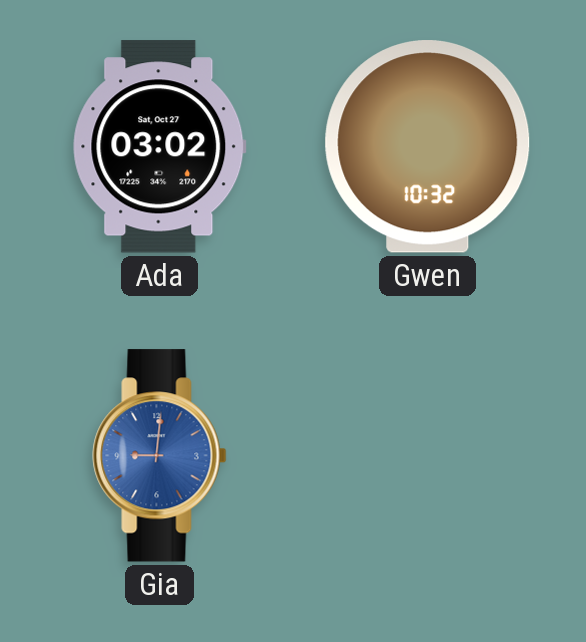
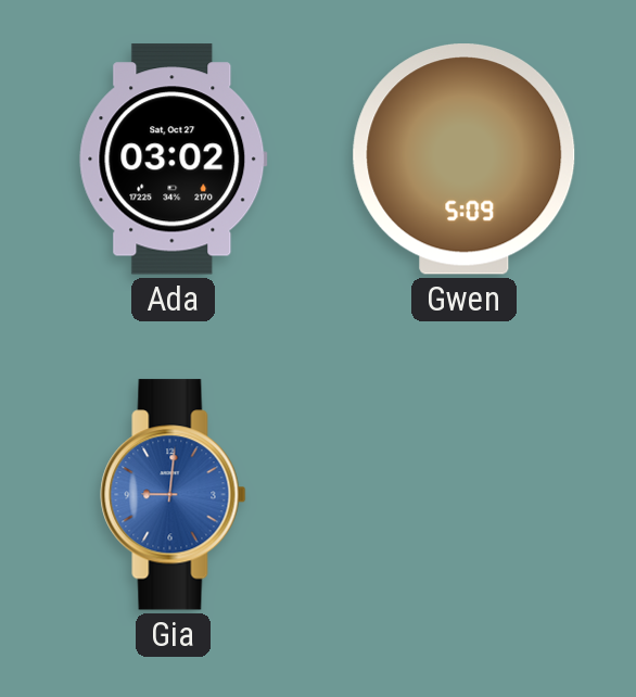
Gwen: 10:32 -> 5:09
